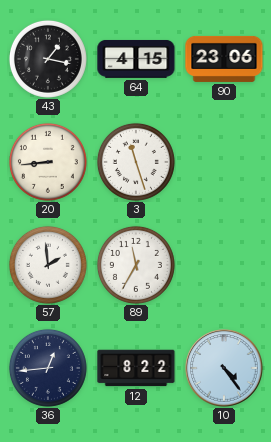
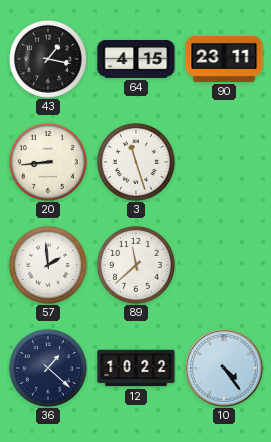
90: 23:06 -> 23:11
89: 11:35 -> 11:38
36: 12:44 -> 1:22
12: 8:22 -> 10:22
